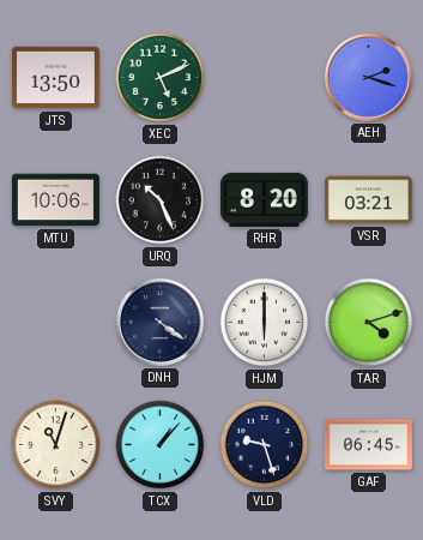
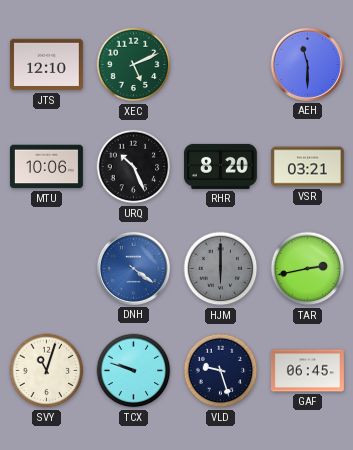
JTS: 13:50 -> 12:10
AEH: 2:18 -> 11:30
DNH dial: navy -> blue
HJM dial: white -> grey
TAR: 4:12 -> 2:43
TCX: 1:07 -> 9:48
